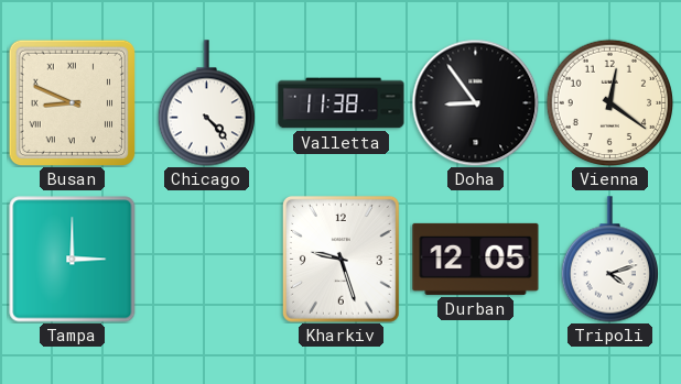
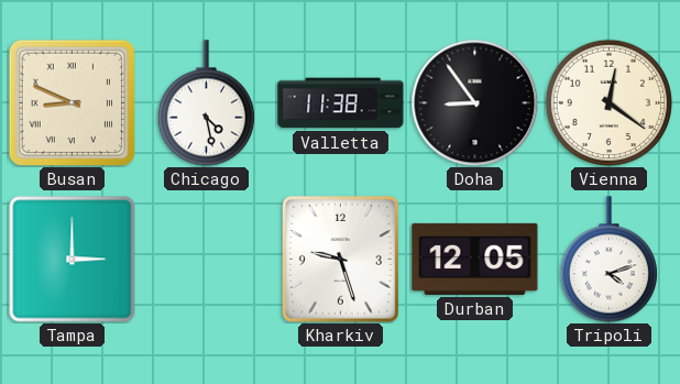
Chicago: 4:23 -> 4:28
